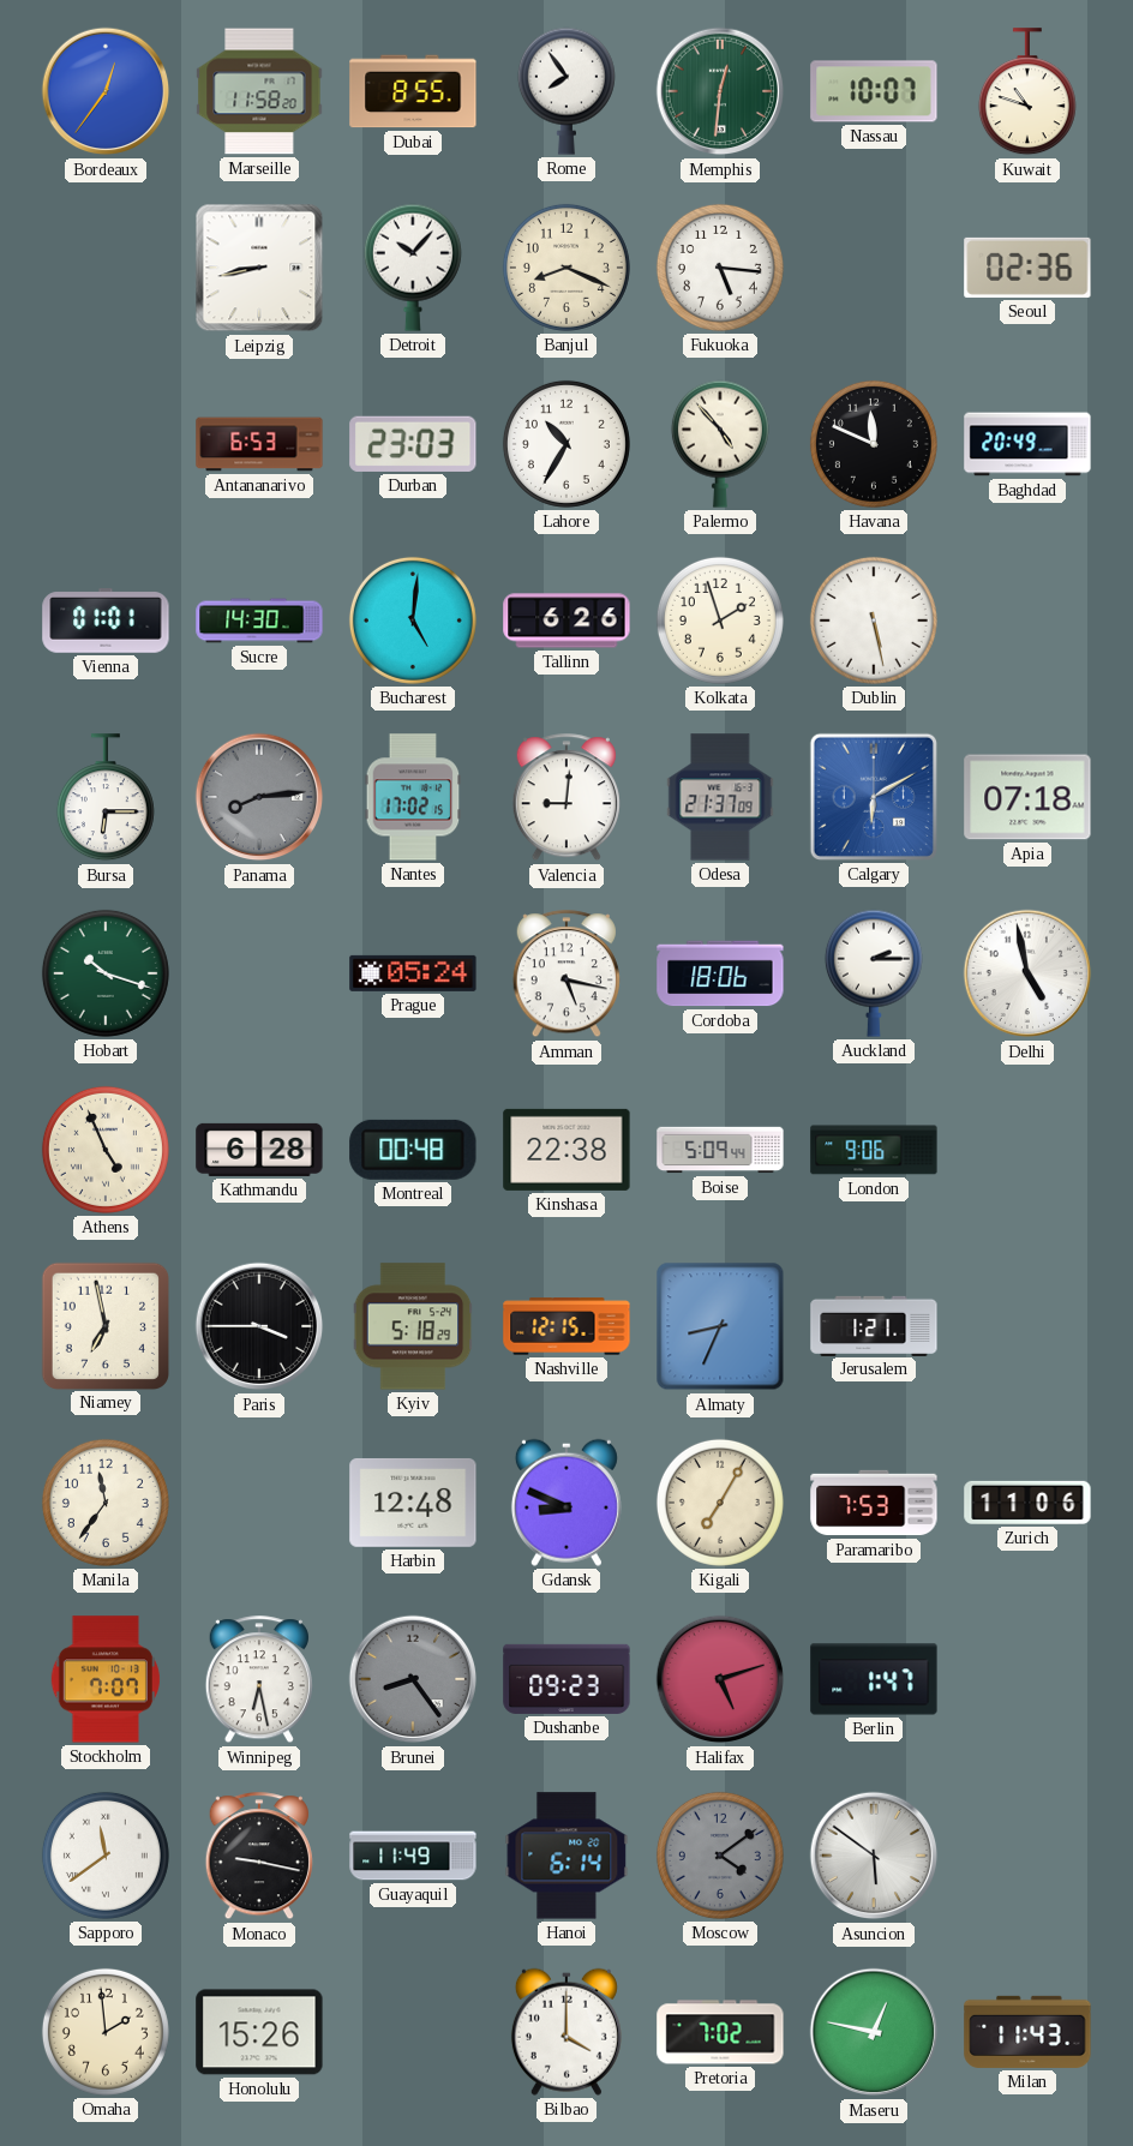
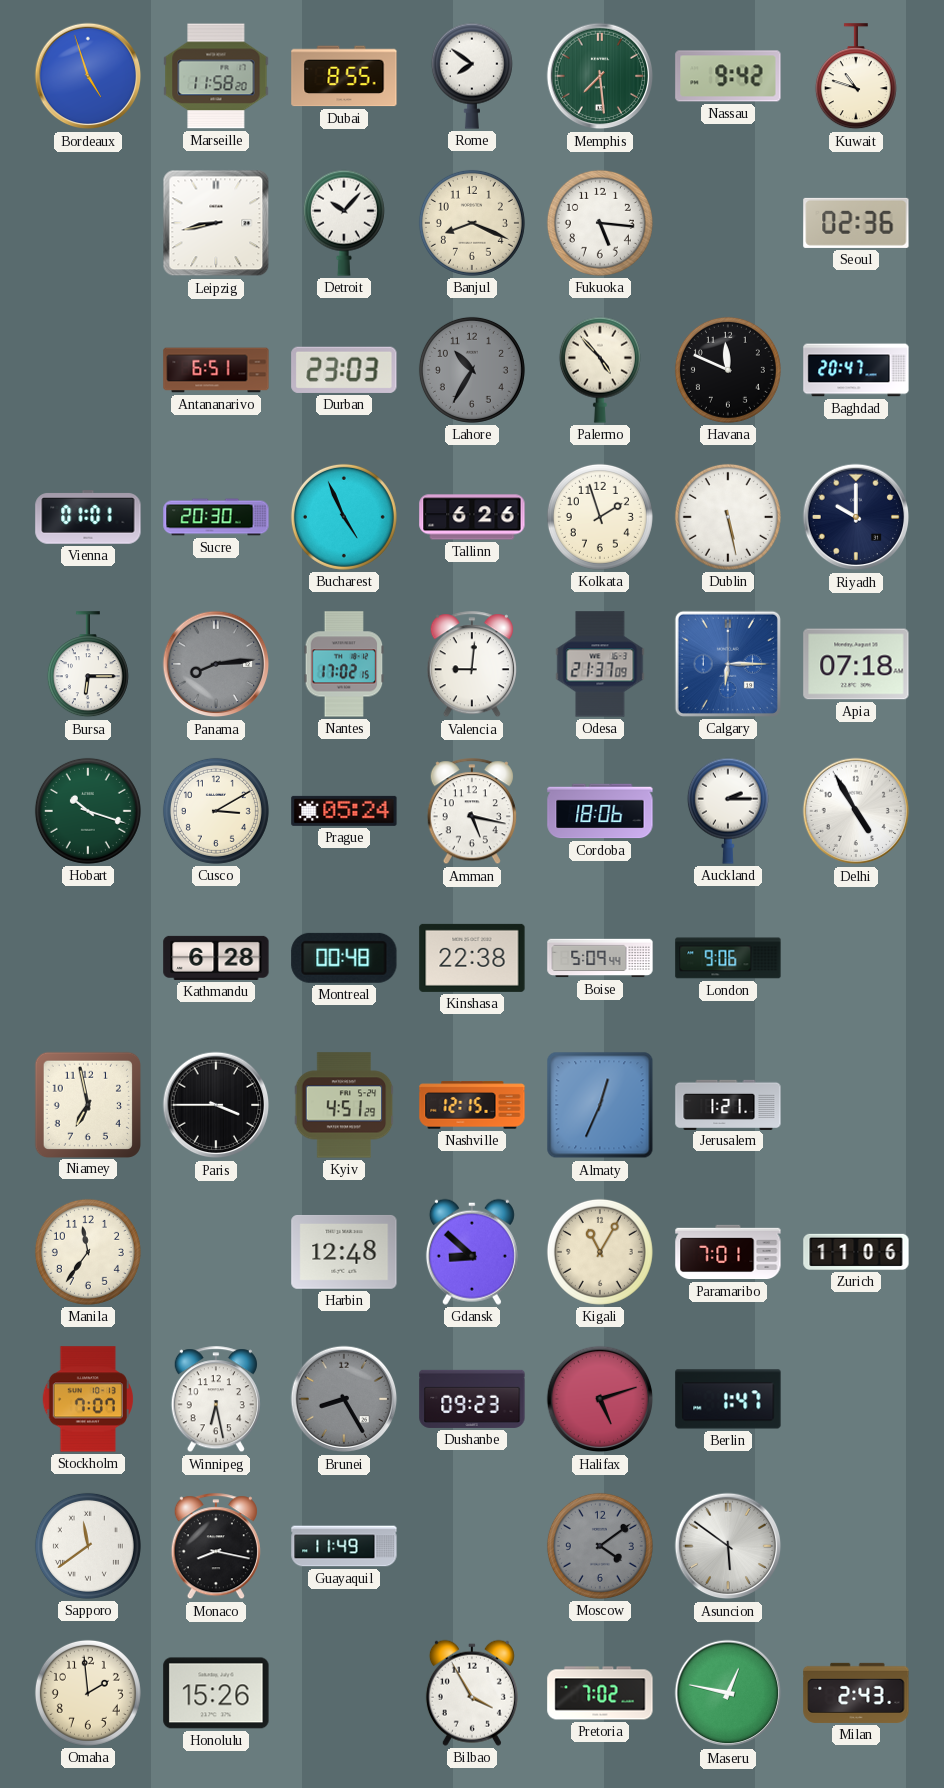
Bordeaux: 12:36 -> 4:57
Rome: 7:54 -> 7:51
Memphis: 12:31 -> 7:29
Nassau: 10:07 -> 9:42
Antananarivo: 6:53 -> 6:51
Lahore dial: white -> grey
Baghdad: 20:49 -> 20:47
Sucre: 14:30 -> 20:30
Bucharest: 5:01 -> 4:56
Riyadh: none -> 10:00
Calgary: 6:10 -> 6:15
Cusco: none -> 3:10
Delhi: 4:58 -> 4:55
Athens: 4:56 -> none
Kyiv: 5:18 -> 4:51
Almaty: 8:34 -> 12:34
Gdansk: 8:49 -> 8:52
Kigali: 7:05 -> 11:05
Paramaribo: 7:53 -> 7:01
Brunei: 8:24 -> 8:25
Monaco: 9:17 -> 8:17
Hanoi: 6:14 -> none
Bilbao: 4:00 -> 3:55
Milan: 11:43 -> 2:43
